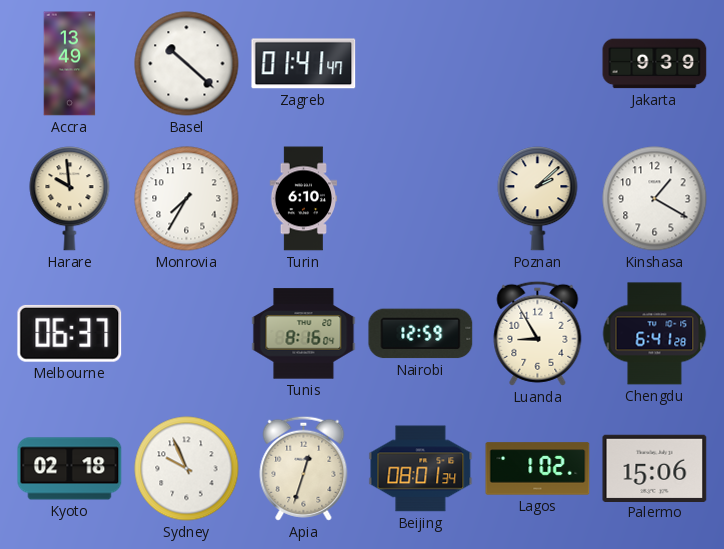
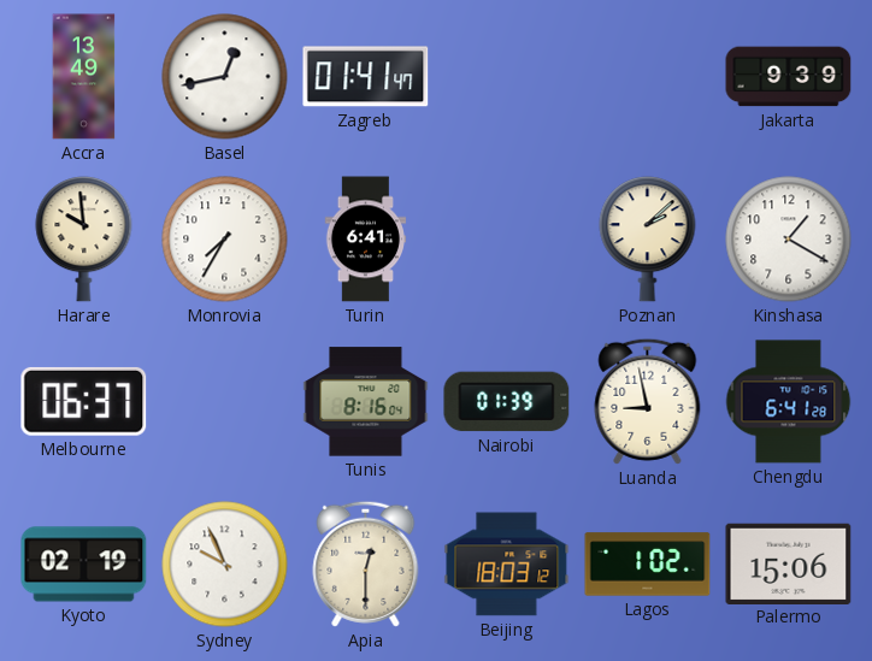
Basel: 10:22 -> 12:43
Turin: 6:10 -> 6:41
Nairobi: 12:59 -> 01:39
Luanda: 8:55 -> 8:58
Kyoto: 02:18 -> 02:19
Apia: 12:33 -> 12:30
Beijing: 08:01 -> 18:03
